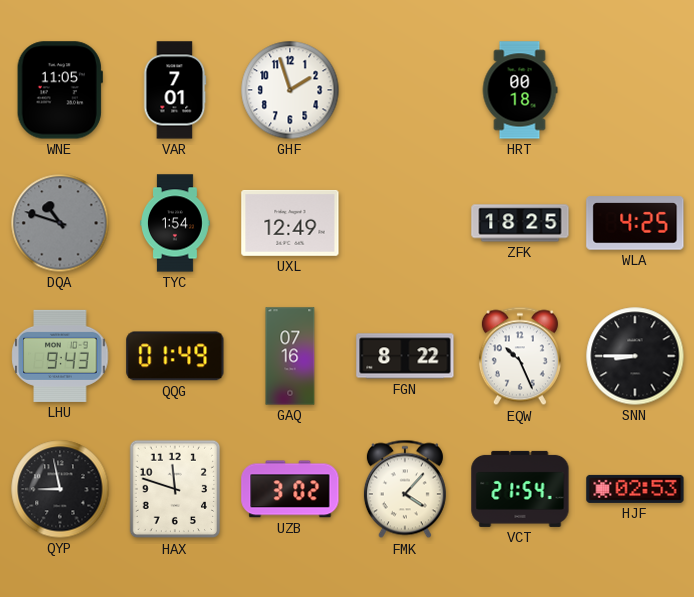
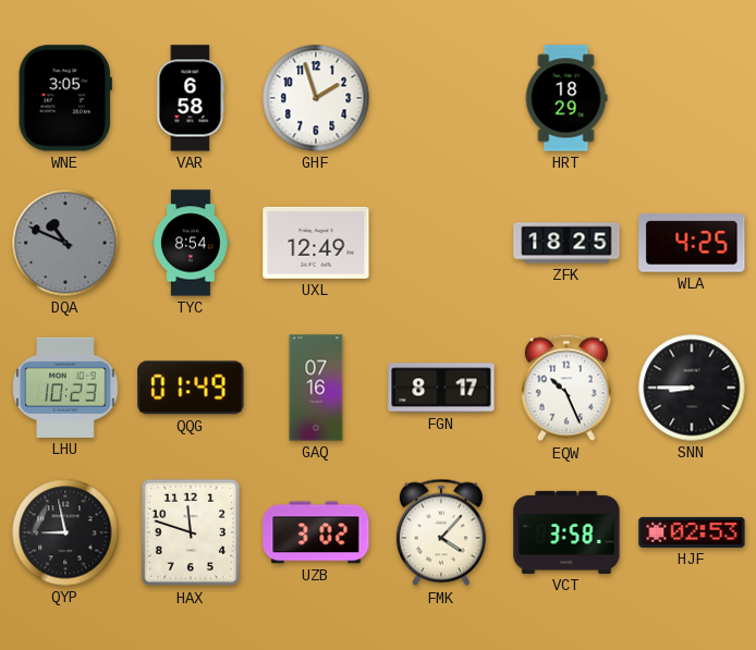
WNE: 11:05 -> 3:05
VAR: 7:01 -> 6:58
HRT: 00:18 -> 18:29
DQA: 10:48 -> 10:49
TYC: 1:54 -> 8:54
LHU: 9:43 -> 10:23
FGN: 8:22 -> 8:17
VCT: 21:54 -> 3:58
